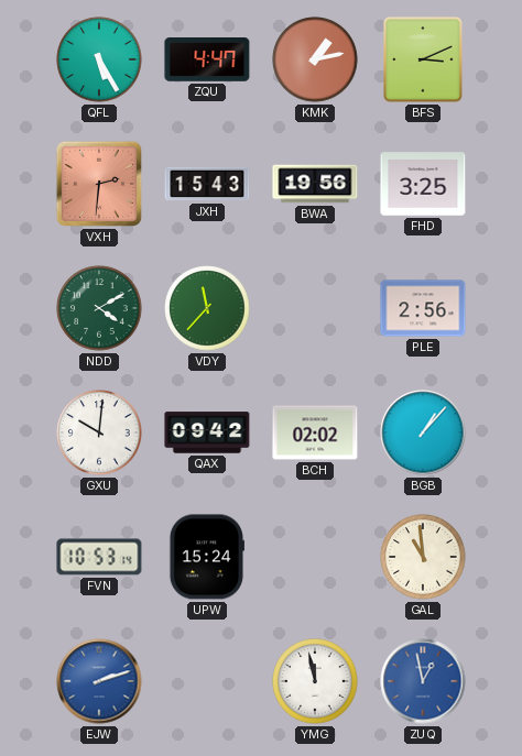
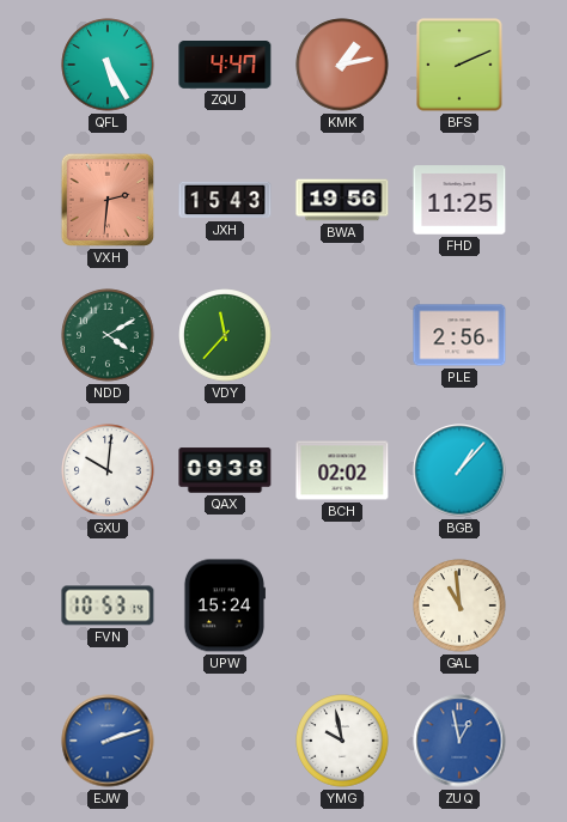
BFS: 3:11 -> 2:11
FHD: 3:25 -> 11:25
QAX: 09:42 -> 09:38
YMG: 11:58 -> 9:58
